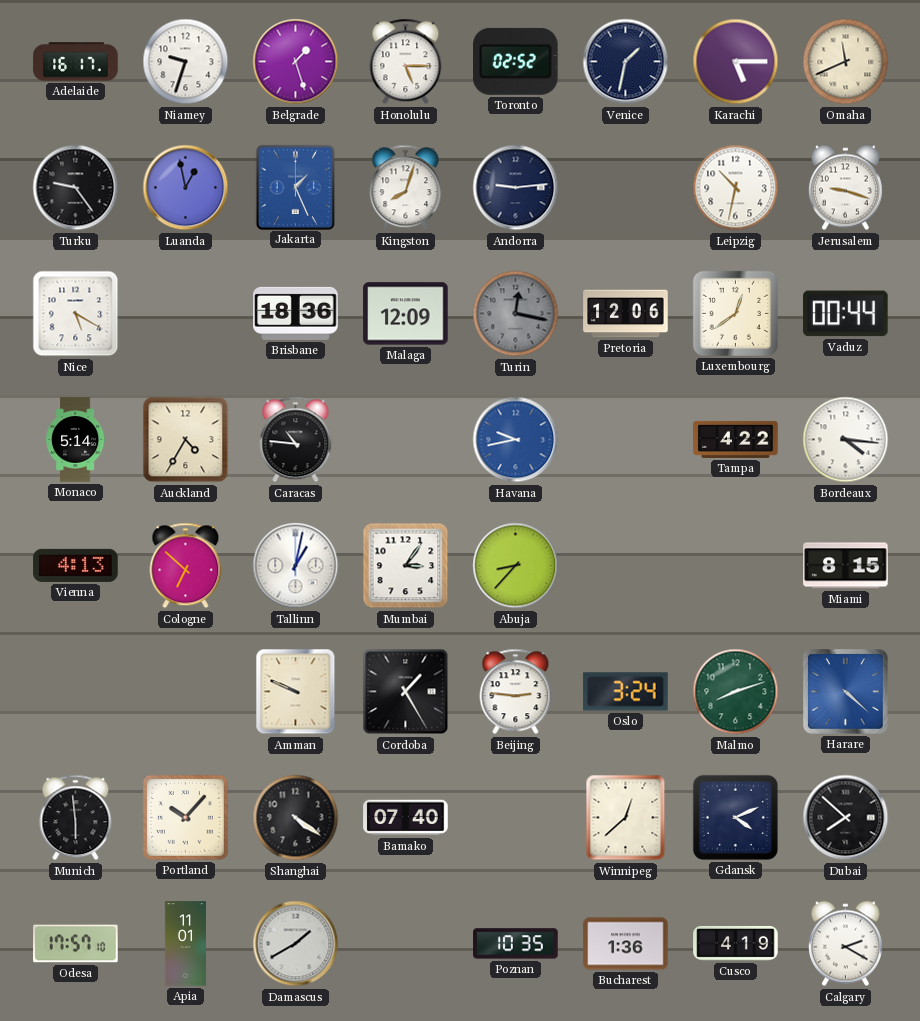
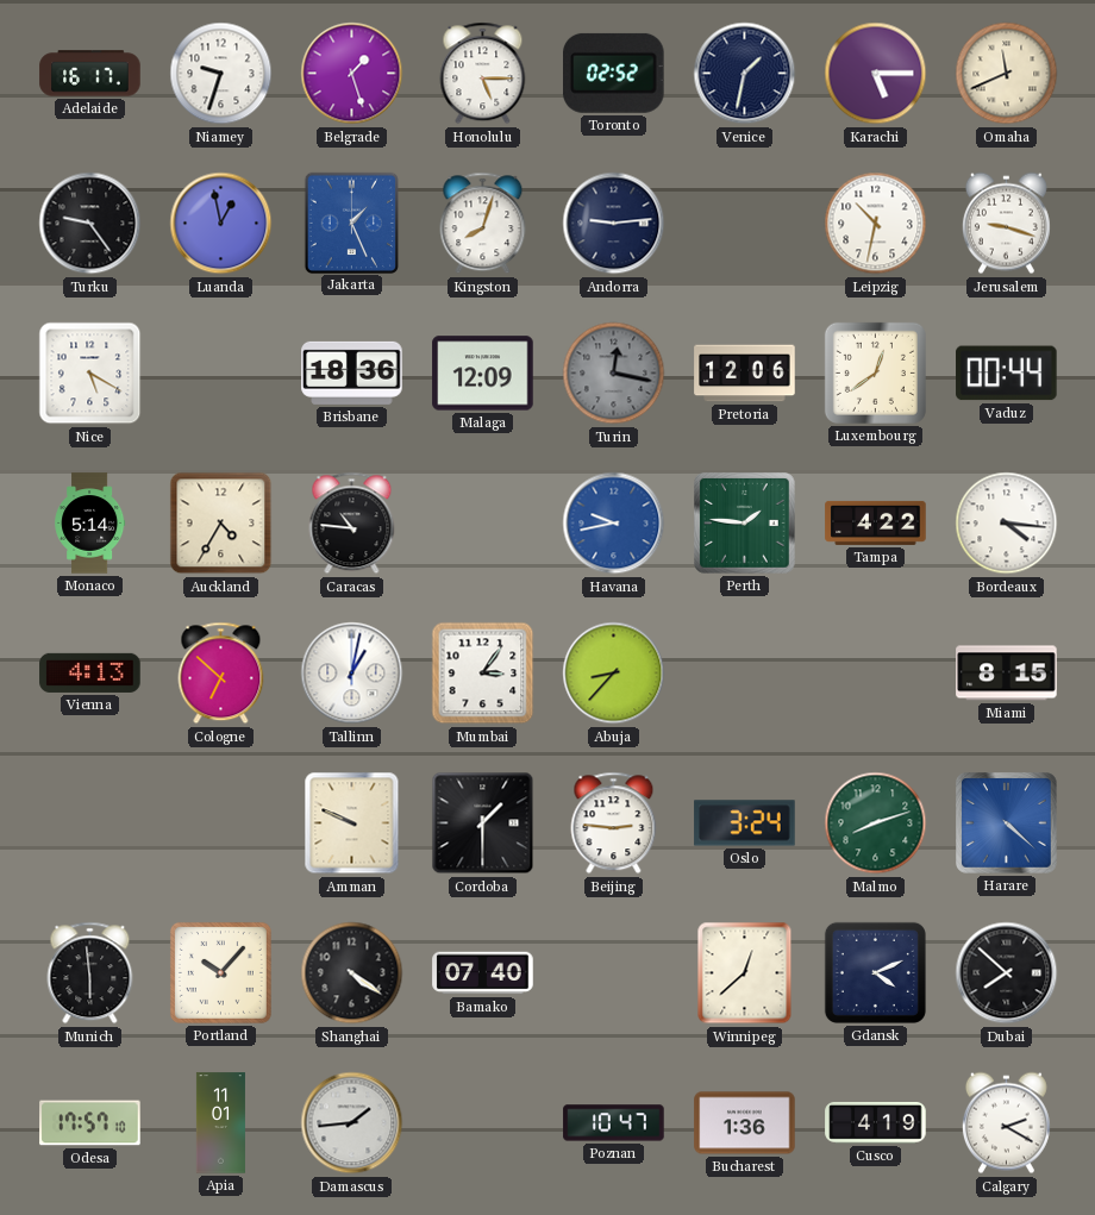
Perth: none -> 1:46
Cordoba: 1:25 -> 1:30
Damascus: 1:40 -> 1:44
Poznan: 10:35 -> 10:47
